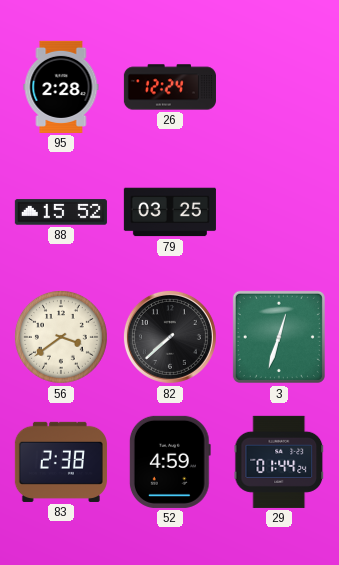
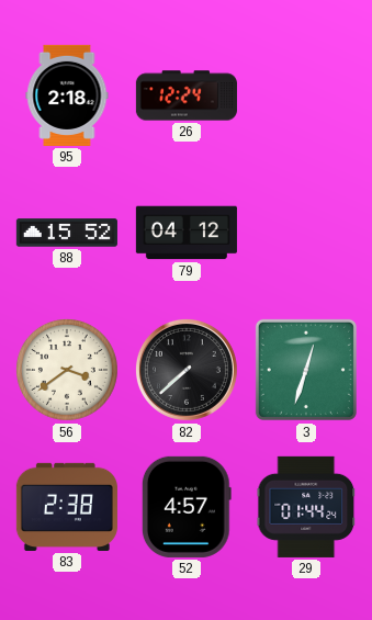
95: 2:28 -> 2:18
79: 03:25 -> 04:12
52: 4:59 -> 4:57
